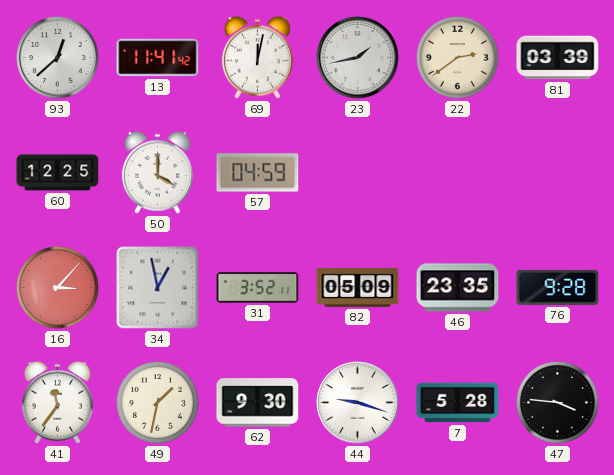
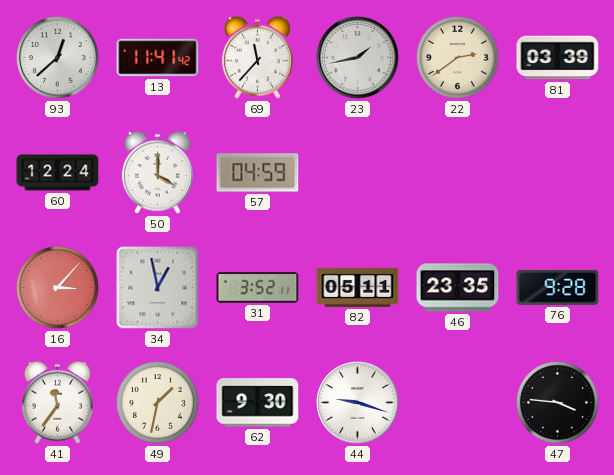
69: 12:02 -> 11:37
60: 12:25 -> 12:24
82: 05:09 -> 05:11
7: 5:28 -> none
